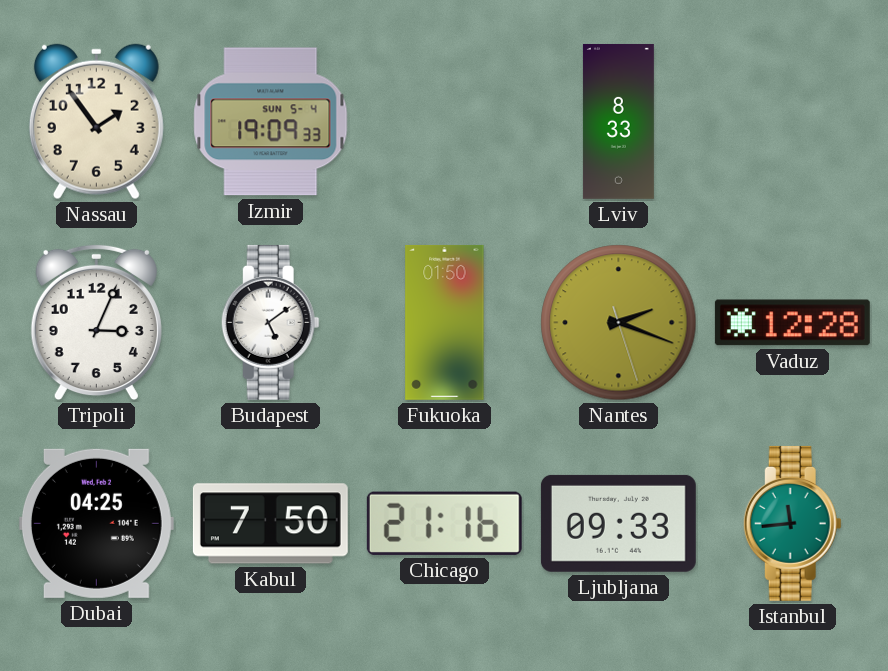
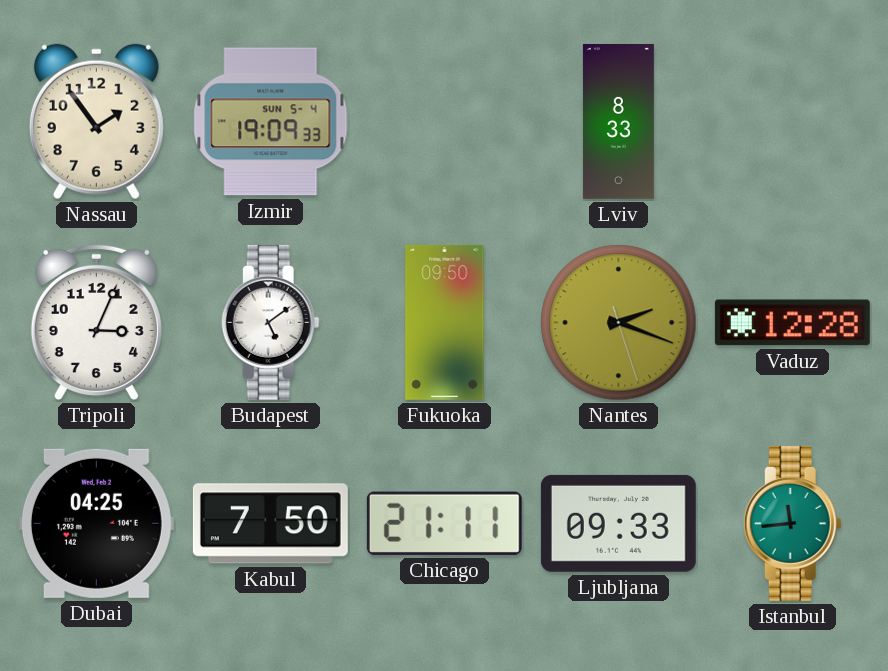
Fukuoka: 01:50 -> 09:50
Chicago: 21:16 -> 21:11
